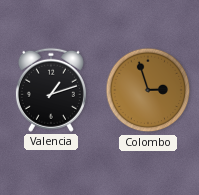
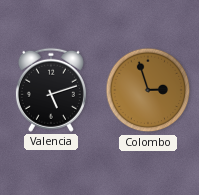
Valencia: 1:12 -> 5:12
